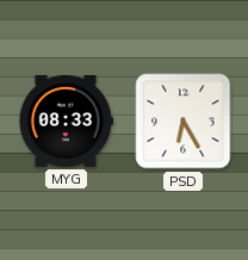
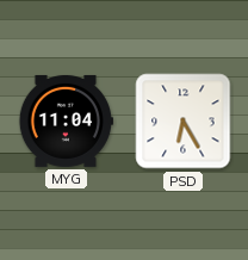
MYG: 08:33 -> 11:04
